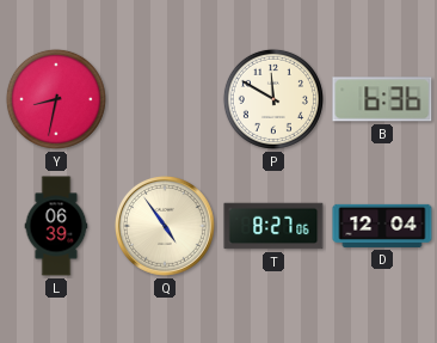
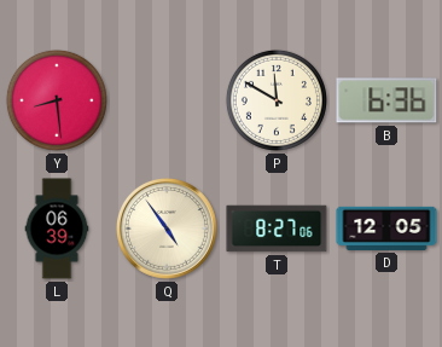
Y: 8:32 -> 8:29
D: 12:04 -> 12:05
